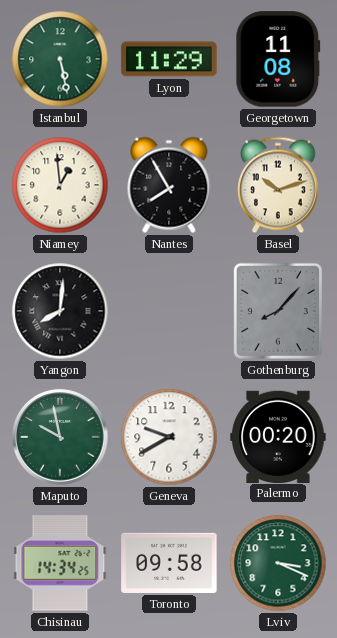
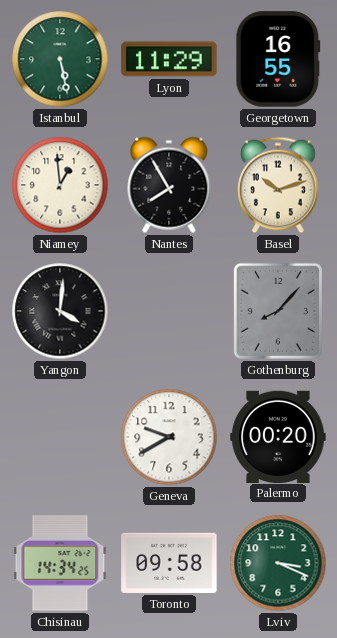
Georgetown: 11:08 -> 16:55
Yangon: 8:01 -> 4:01
Maputo: 9:58 -> none
